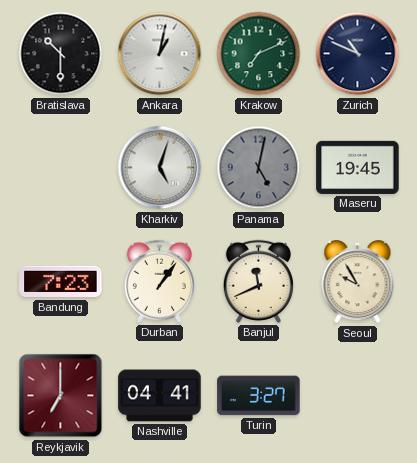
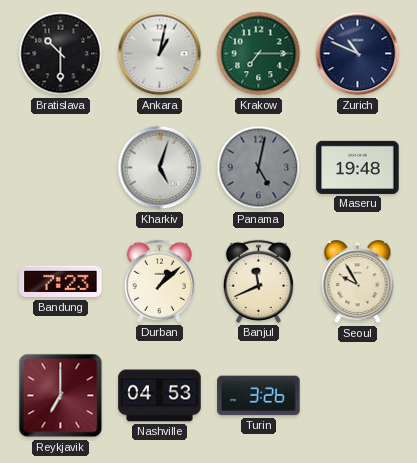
Krakow: 7:11 -> 7:15
Maseru: 19:45 -> 19:48
Durban: 1:06 -> 1:08
Nashville: 04:41 -> 04:53
Turin: 3:27 -> 3:26
